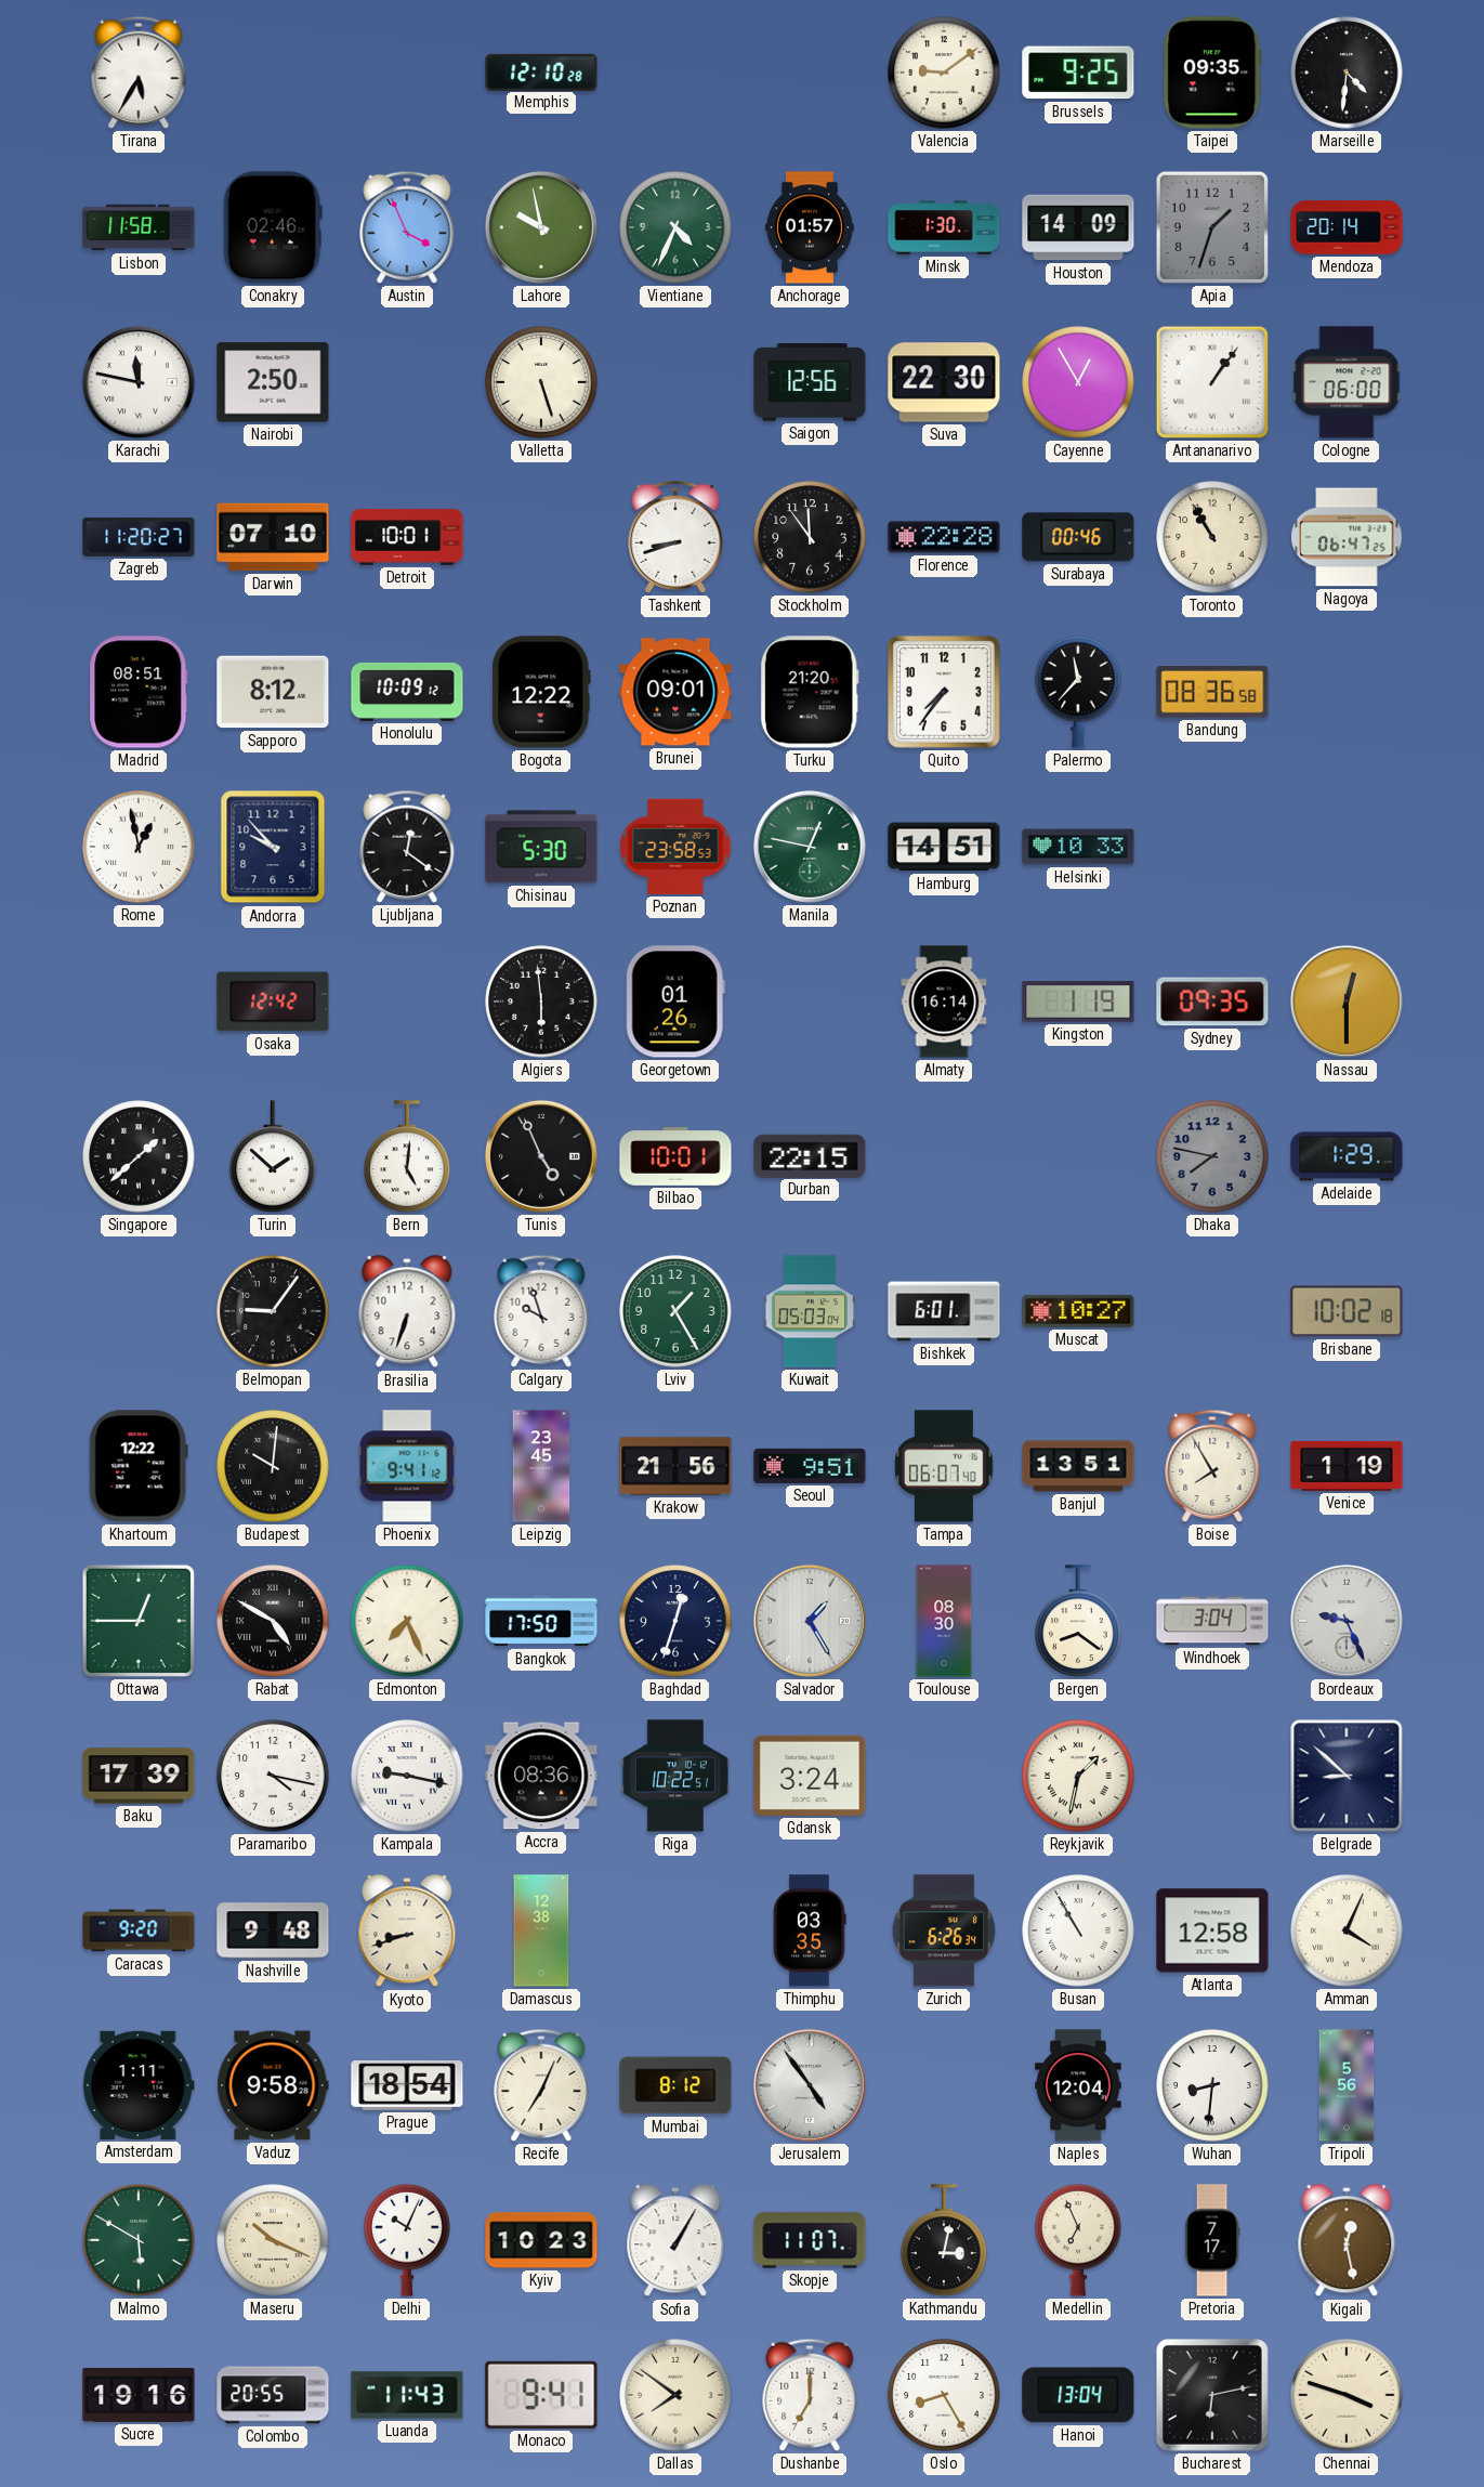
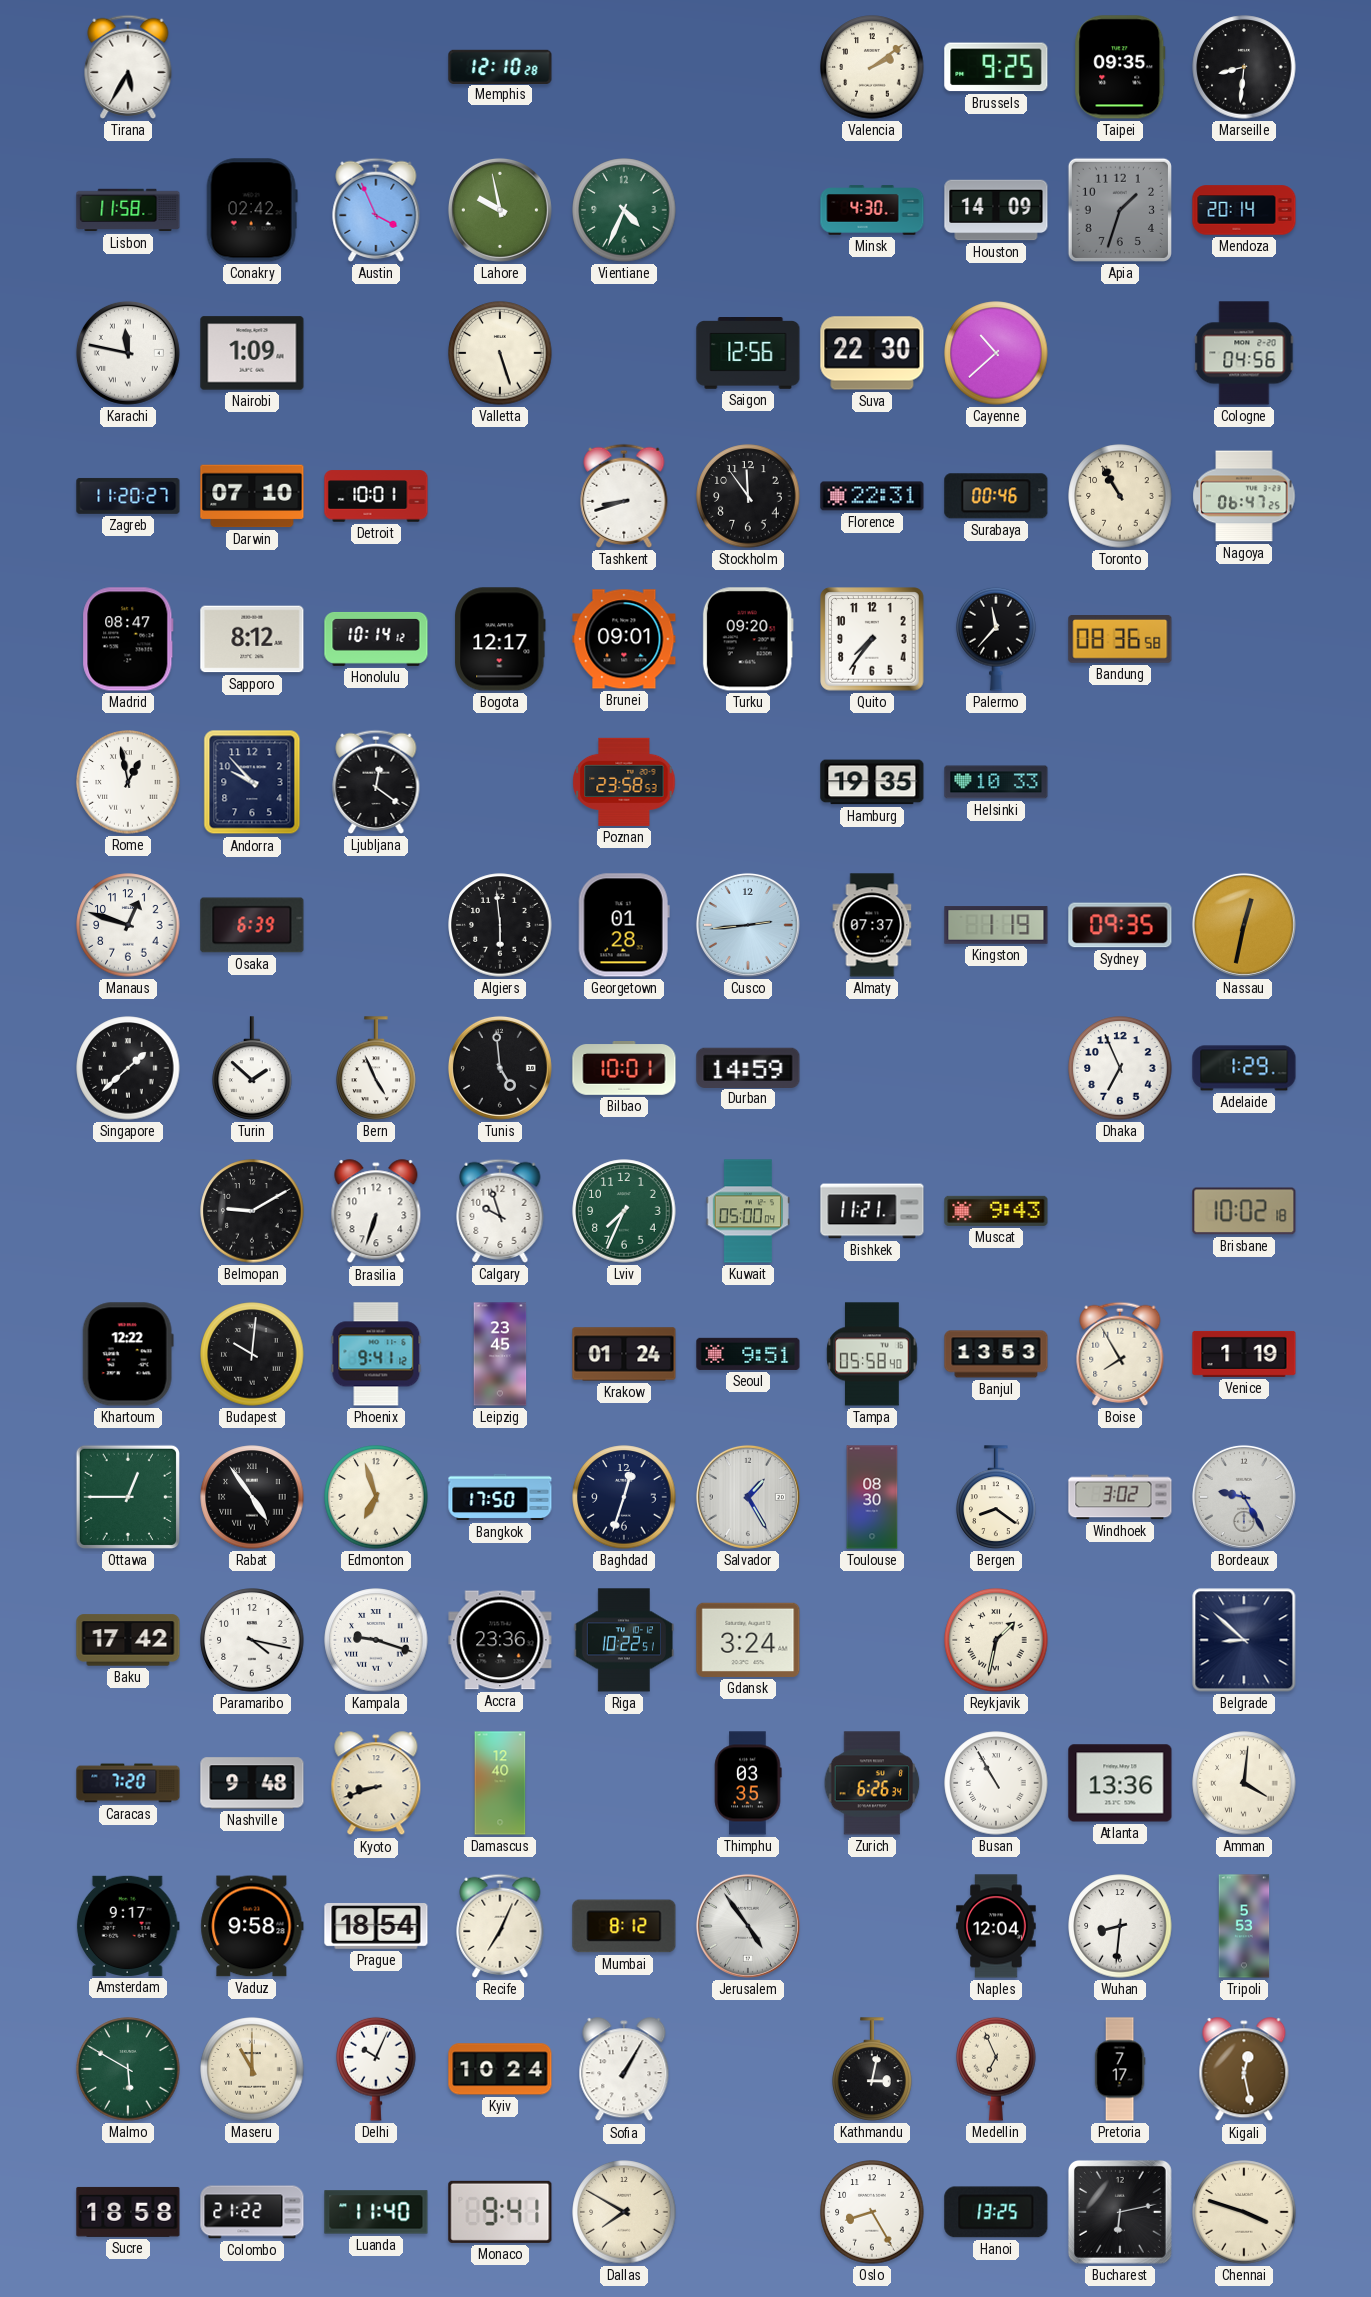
Valencia: 9:09 -> 2:09
Marseille: 4:31 -> 8:31
Conakry: 02:46 -> 02:42
Anchorage: 01:57 -> none
Minsk: 1:30 -> 4:30
Nairobi: 2:50 -> 1:09
Cayenne: 12:55 -> 10:38
Antananarivo: 1:06 -> none
Cologne: 06:00 -> 04:56
Florence: 22:28 -> 22:31
Madrid: 08:51 -> 08:47
Honolulu: 10:09 -> 10:14
Bogota: 12:22 -> 12:17
Turku: 21:20 -> 09:20
Chisinau: 5:30 -> none
Manila: 12:47 -> none
Hamburg: 14:51 -> 19:35
Manaus: none -> 12:48
Osaka: 12:42 -> 6:39
Georgetown: 01:26 -> 01:28
Cusco: none -> 2:44
Almaty: 16:14 -> 07:37
Nassau: 12:30 -> 12:32
Bern: 5:01 -> 4:56
Tunis: 4:56 -> 4:59
Durban: 22:15 -> 14:59
Dhaka: 7:47 -> 6:56
Dhaka dial: grey -> white
Belmopan: 9:06 -> 9:10
Lviv: 1:25 -> 7:34
Kuwait: 05:03 -> 05:00
Bishkek: 6:01 -> 11:21
Muscat: 10:27 -> 9:43
Krakow: 21:56 -> 01:24
Tampa: 06:07 -> 05:58
Banjul: 13:51 -> 13:53
Rabat: 4:50 -> 4:54
Edmonton: 7:26 -> 6:57
Windhoek: 3:04 -> 3:02
Bordeaux: 9:26 -> 9:25
Baku: 17:39 -> 17:42
Kampala: 9:17 -> 9:18
Accra: 08:36 -> 23:36
Caracas: 9:20 -> 7:20
Damascus: 12:38 -> 12:40
Atlanta: 12:58 -> 13:36
Amman: 4:04 -> 4:01
Amsterdam: 1:11 -> 9:17
Tripoli: 5:56 -> 5:53
Maseru: 10:19 -> 11:00
Kyiv: 10:23 -> 10:24
Skopje: 11:07 -> none
Sucre: 19:16 -> 18:58
Colombo: 20:55 -> 21:22
Luanda: 11:43 -> 11:40
Dallas: 7:51 -> 7:50
Dushanbe: 7:00 -> none
Hanoi: 13:04 -> 13:25
